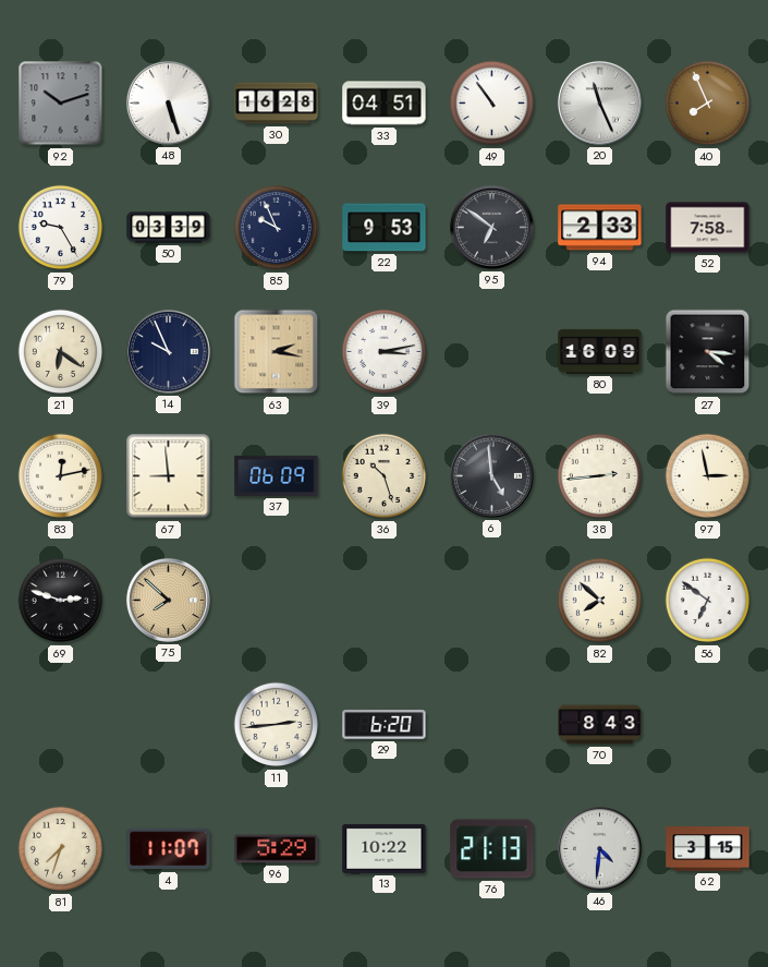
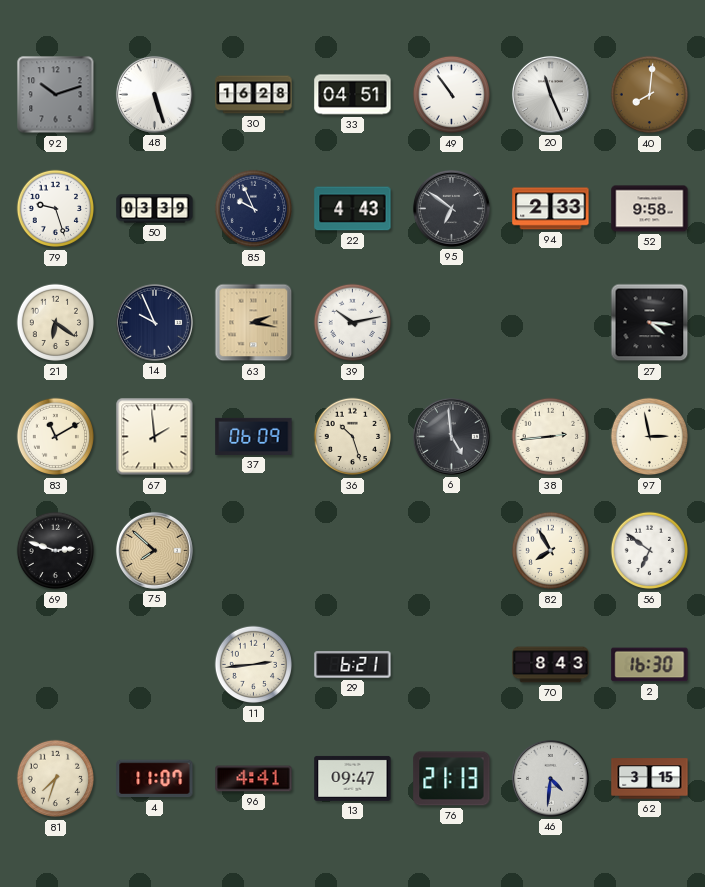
40: 7:56 -> 8:01
79: 9:25 -> 9:27
22: 9:53 -> 4:43
52: 7:58 -> 9:58
39: 3:13 -> 10:13
80: 16:09 -> none
83: 12:13 -> 11:10
67: 8:59 -> 1:59
82: 7:52 -> 7:55
29: 6:20 -> 6:21
2: none -> 16:30
96: 5:29 -> 4:41
13: 10:22 -> 09:47
